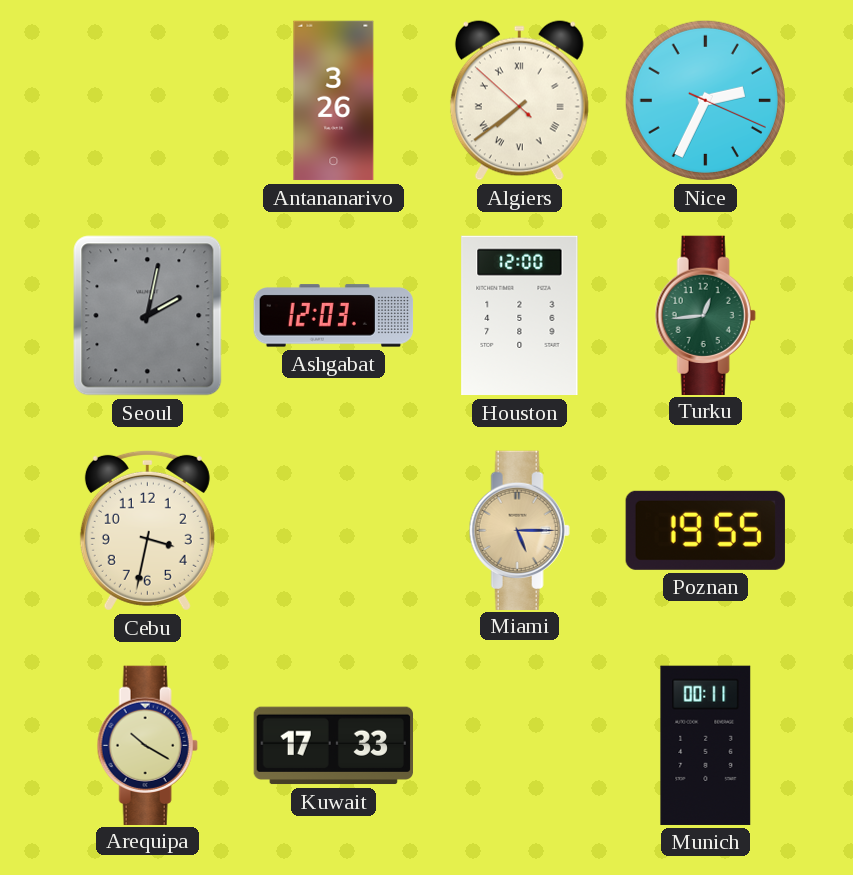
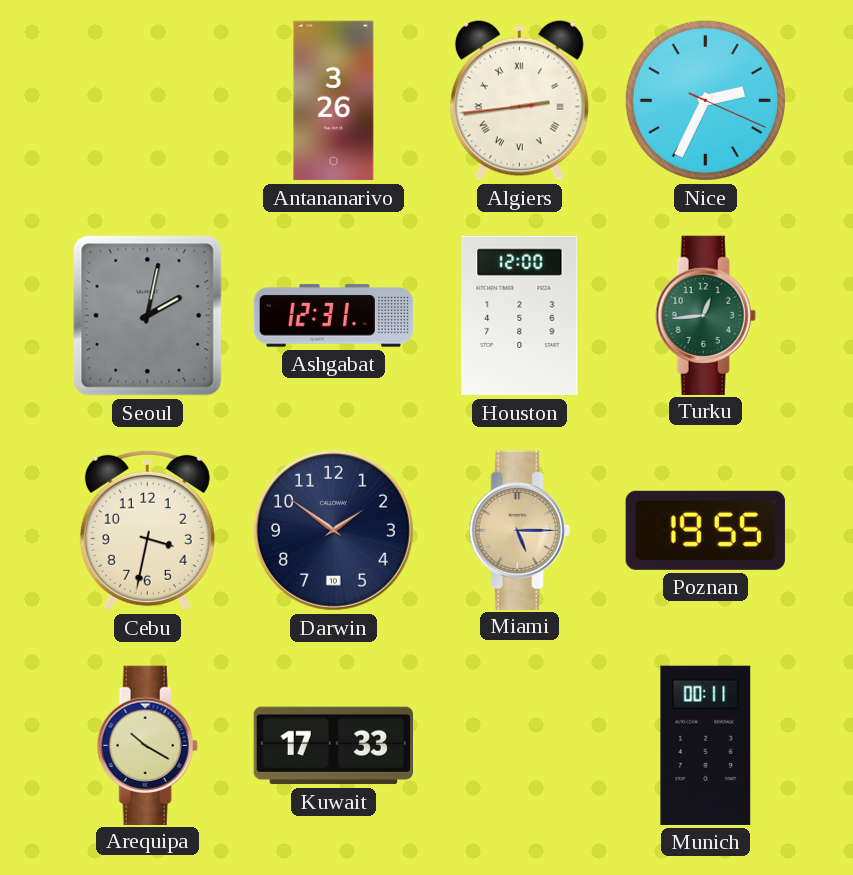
Algiers: 7:38 -> 2:43
Ashgabat: 12:03 -> 12:31
Darwin: none -> 1:51
